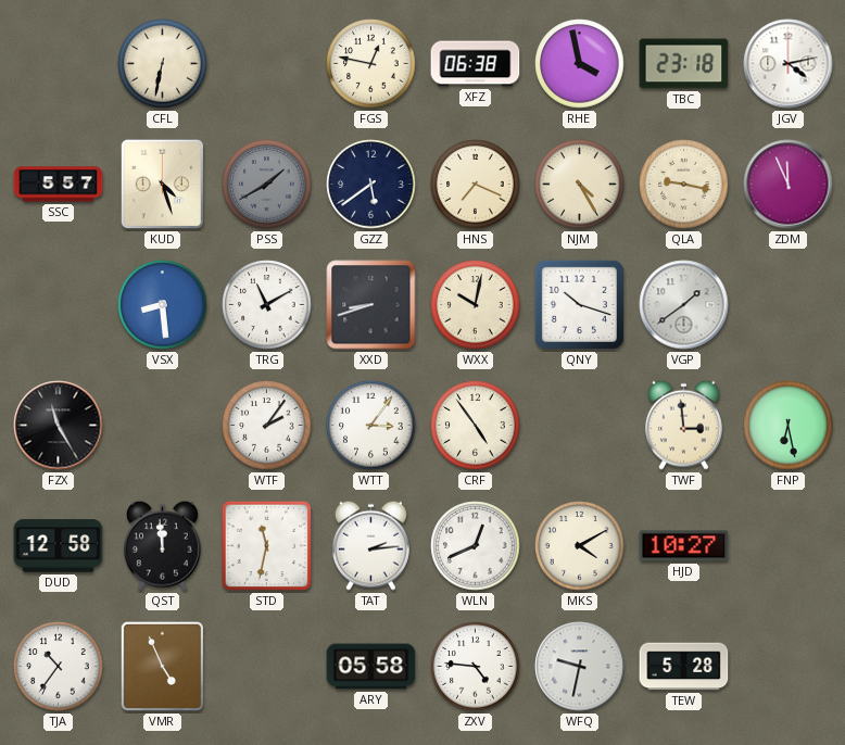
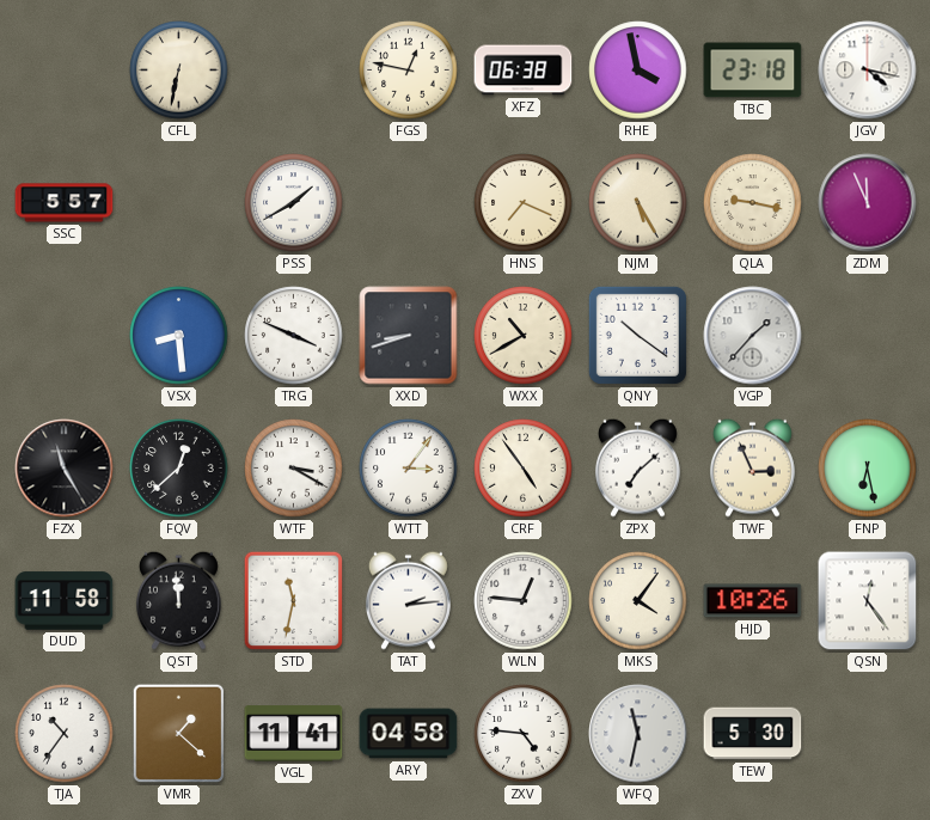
JGV: 4:13 -> 4:17
KUD: 4:27 -> none
PSS dial: grey -> white
GZZ: 5:39 -> none
NJM: 4:25 -> 5:25
TRG: 11:10 -> 3:49
WXX: 10:02 -> 10:40
QNY: 10:18 -> 10:21
VGP: 1:39 -> 1:37
FQV: none -> 12:38
WTF: 2:06 -> 3:20
ZPX: none -> 7:08
TWF: 2:59 -> 2:56
DUD: 12:58 -> 11:58
WLN: 12:41 -> 12:46
MKS: 4:10 -> 4:06
HJD: 10:27 -> 10:26
QSN: none -> 12:24
VMR: 4:56 -> 1:22
VGL: none -> 11:41
ARY: 05:58 -> 04:58
WFQ: 9:32 -> 11:32
TEW: 5:28 -> 5:30
